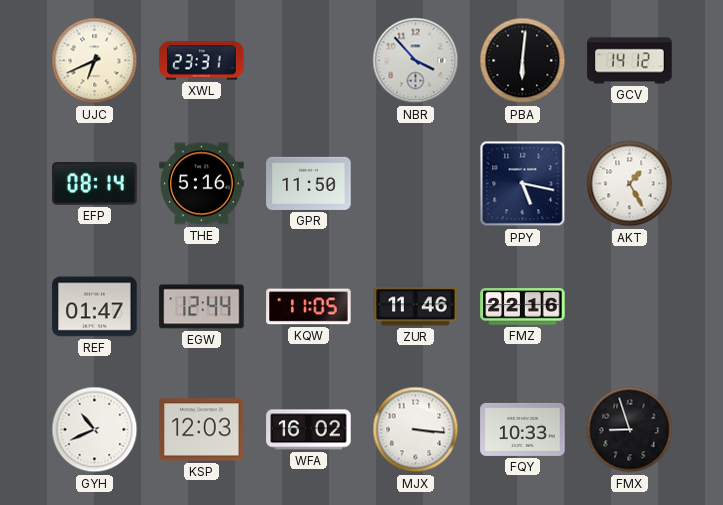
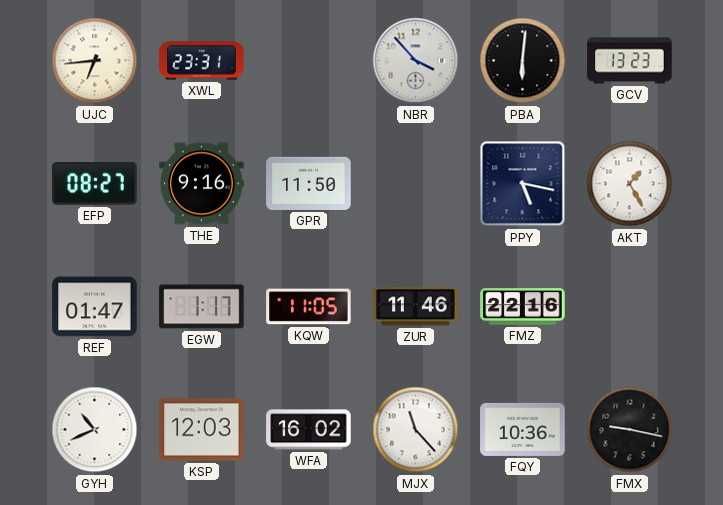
UJC: 6:41 -> 6:44
GCV: 14:12 -> 13:23
EFP: 08:14 -> 08:27
THE: 5:16 -> 9:16
EGW: 12:44 -> 1:17
MJX: 3:16 -> 11:23
FQY: 10:33 -> 10:36
FMX: 8:57 -> 9:17
